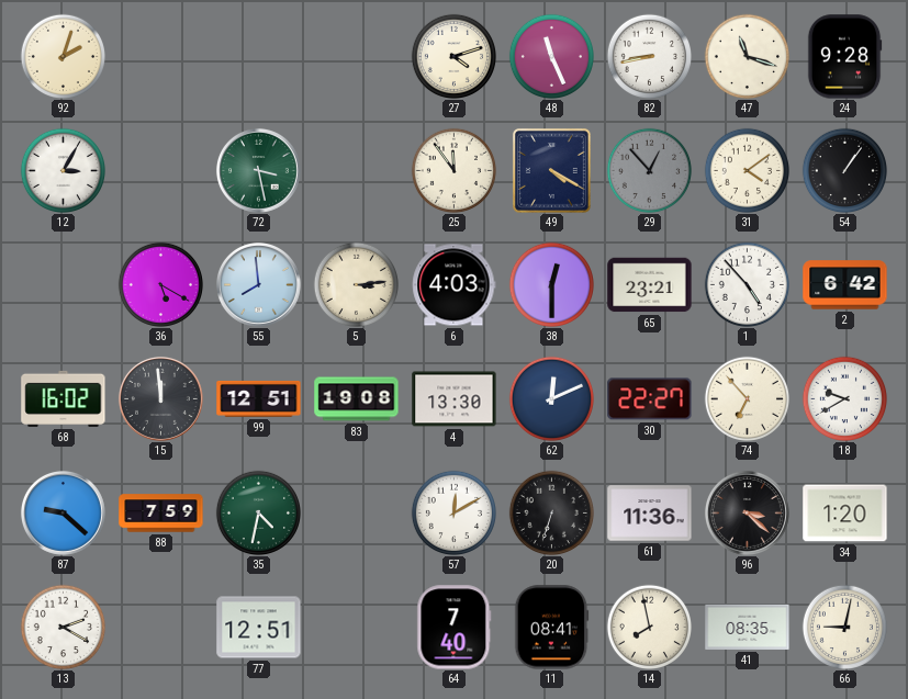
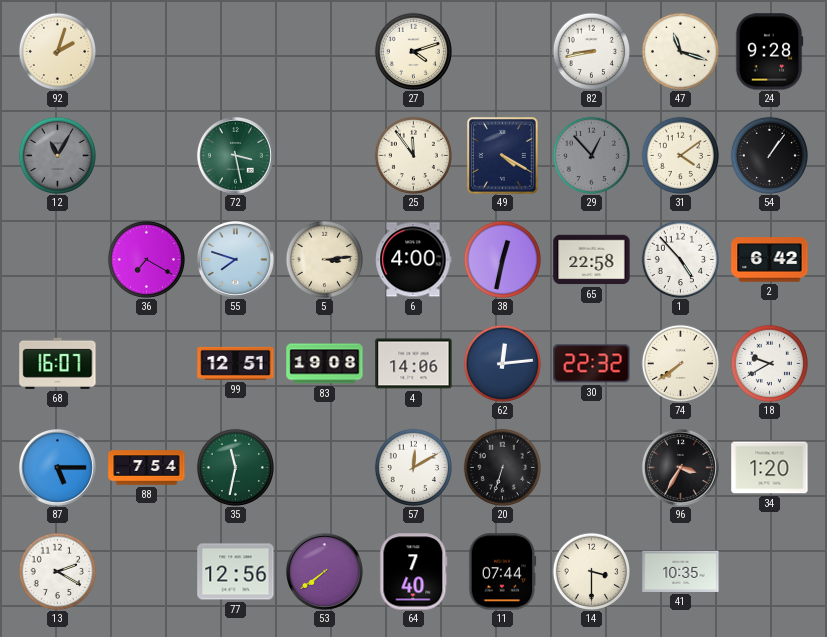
48: 11:26 -> none
12: 3:05 -> 11:05
12 dial: white -> grey
36: 5:20 -> 7:20
55: 7:59 -> 7:48
6: 4:03 -> 4:00
38: 12:30 -> 12:32
65: 23:21 -> 22:58
68: 16:02 -> 16:07
15: 11:59 -> none
4: 13:30 -> 14:06
62: 12:11 -> 12:14
30: 22:27 -> 22:32
74: 6:53 -> 7:39
87: 9:22 -> 5:15
88: 7:59 -> 7:54
35: 4:32 -> 11:32
61: 11:36 -> none
96: 3:22 -> 3:35
77: 12:51 -> 12:56
53: none -> 7:39
11: 08:41 -> 07:44
14: 7:58 -> 3:30
41: 08:35 -> 10:35
66: 9:02 -> none
